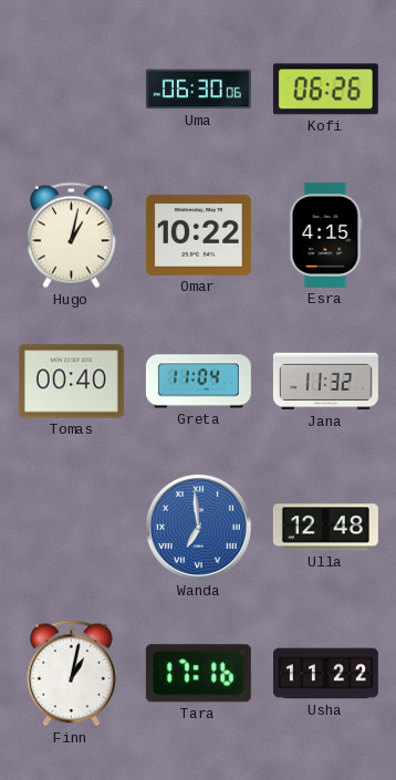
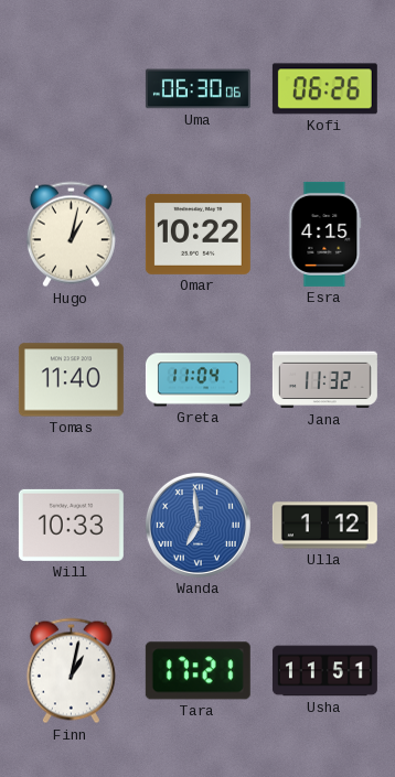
Tomas: 00:40 -> 11:40
Will: none -> 10:33
Ulla: 12:48 -> 1:12
Tara: 17:16 -> 17:21
Usha: 11:22 -> 11:51
